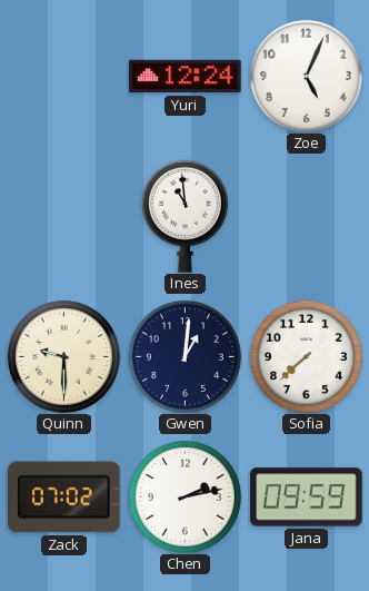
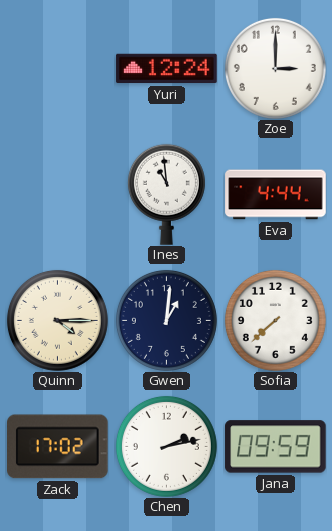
Zoe: 5:04 -> 3:00
Eva: none -> 4:44
Quinn: 9:30 -> 4:15
Zack: 07:02 -> 17:02
